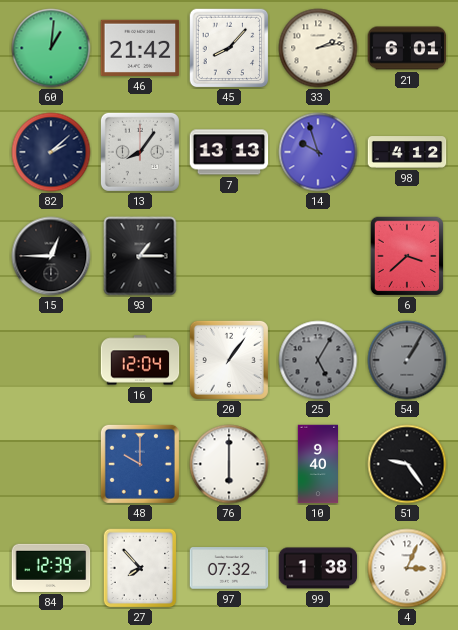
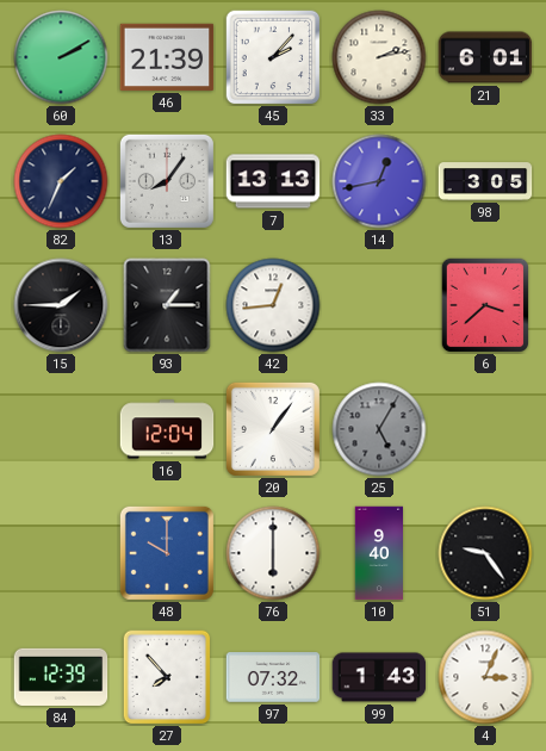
60: 1:01 -> 2:10
46: 21:42 -> 21:39
45: 8:07 -> 2:07
82: 2:08 -> 1:34
14: 9:57 -> 12:43
98: 4:12 -> 3:05
15: 12:45 -> 1:45
42: none -> 12:44
54: 1:05 -> none
99: 1:38 -> 1:43
